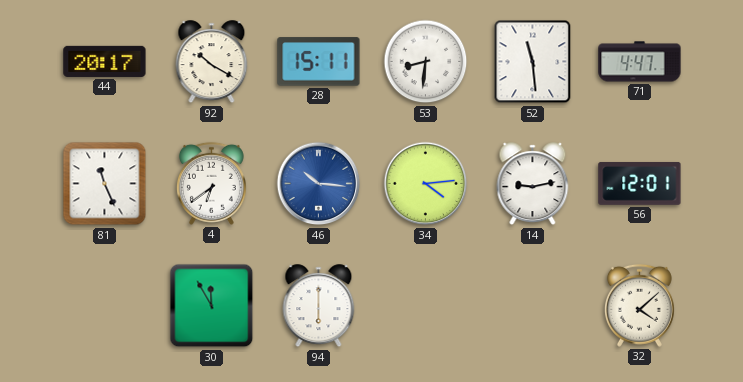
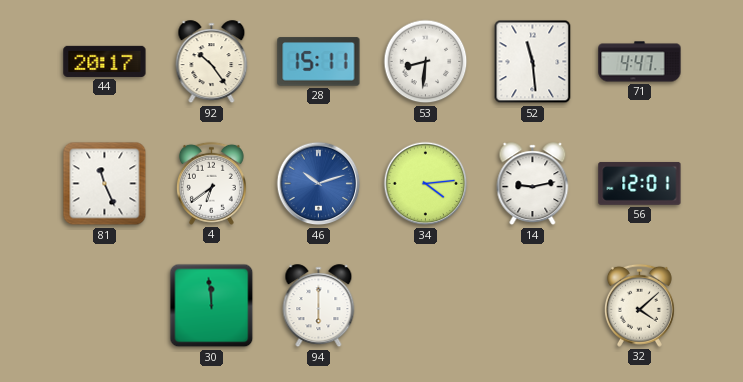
92: 10:20 -> 10:24
46: 10:16 -> 10:12
30: 11:55 -> 11:59
